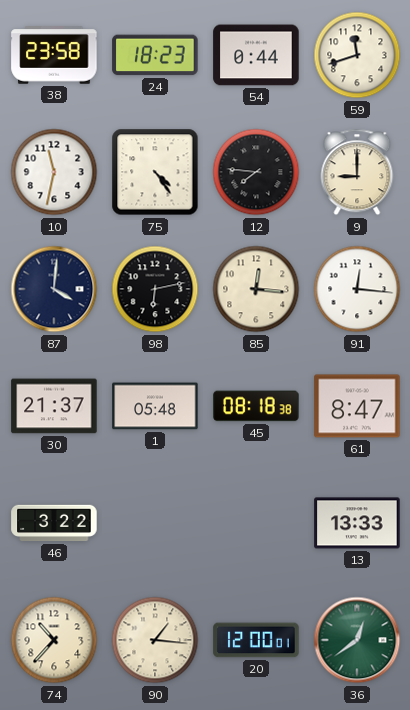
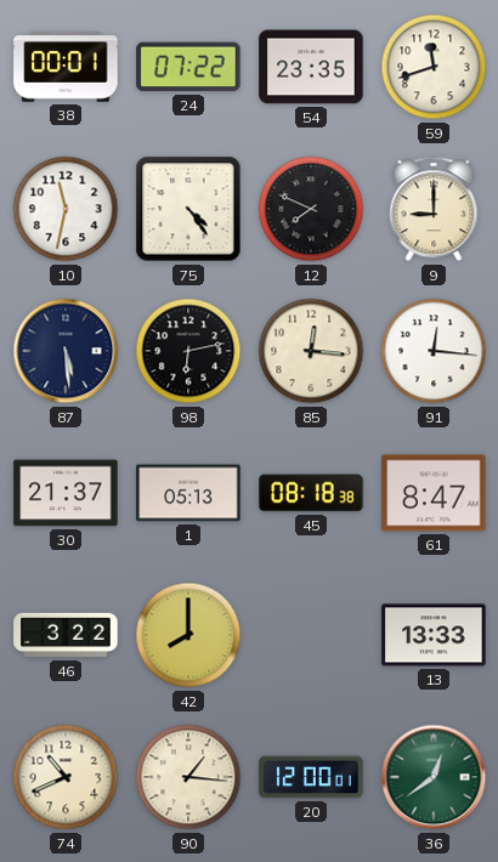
38: 23:58 -> 00:01
24: 18:23 -> 07:22
54: 0:44 -> 23:35
12: 7:46 -> 7:49
87: 4:01 -> 5:29
1: 05:48 -> 05:13
42: none -> 8:00
74: 10:37 -> 10:41
